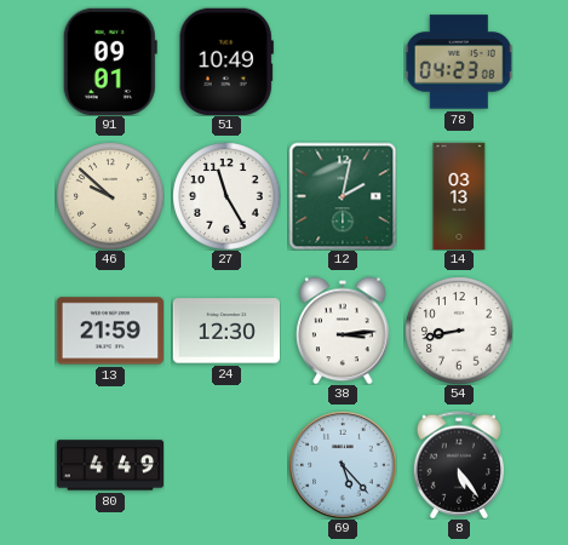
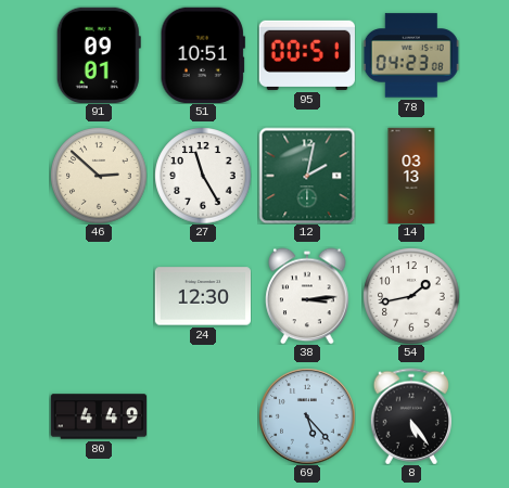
51: 10:49 -> 10:51
95: none -> 00:51
46: 9:52 -> 2:52
13: 21:59 -> none
54: 8:43 -> 1:43
